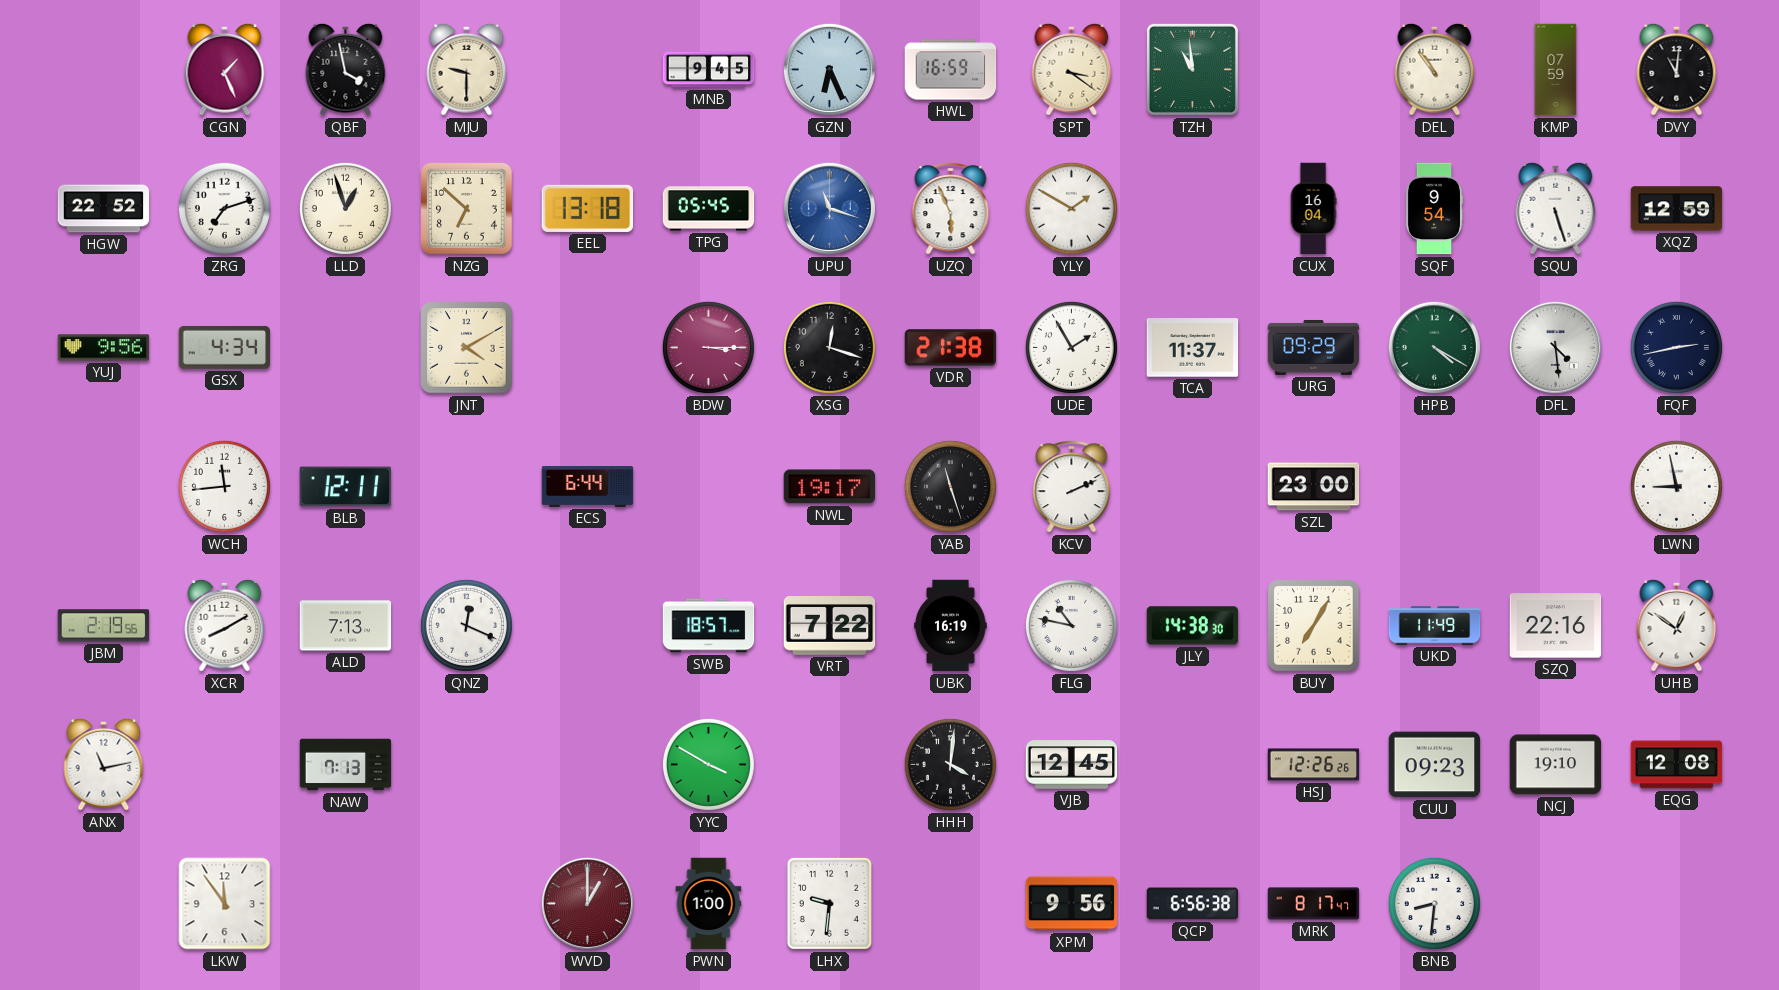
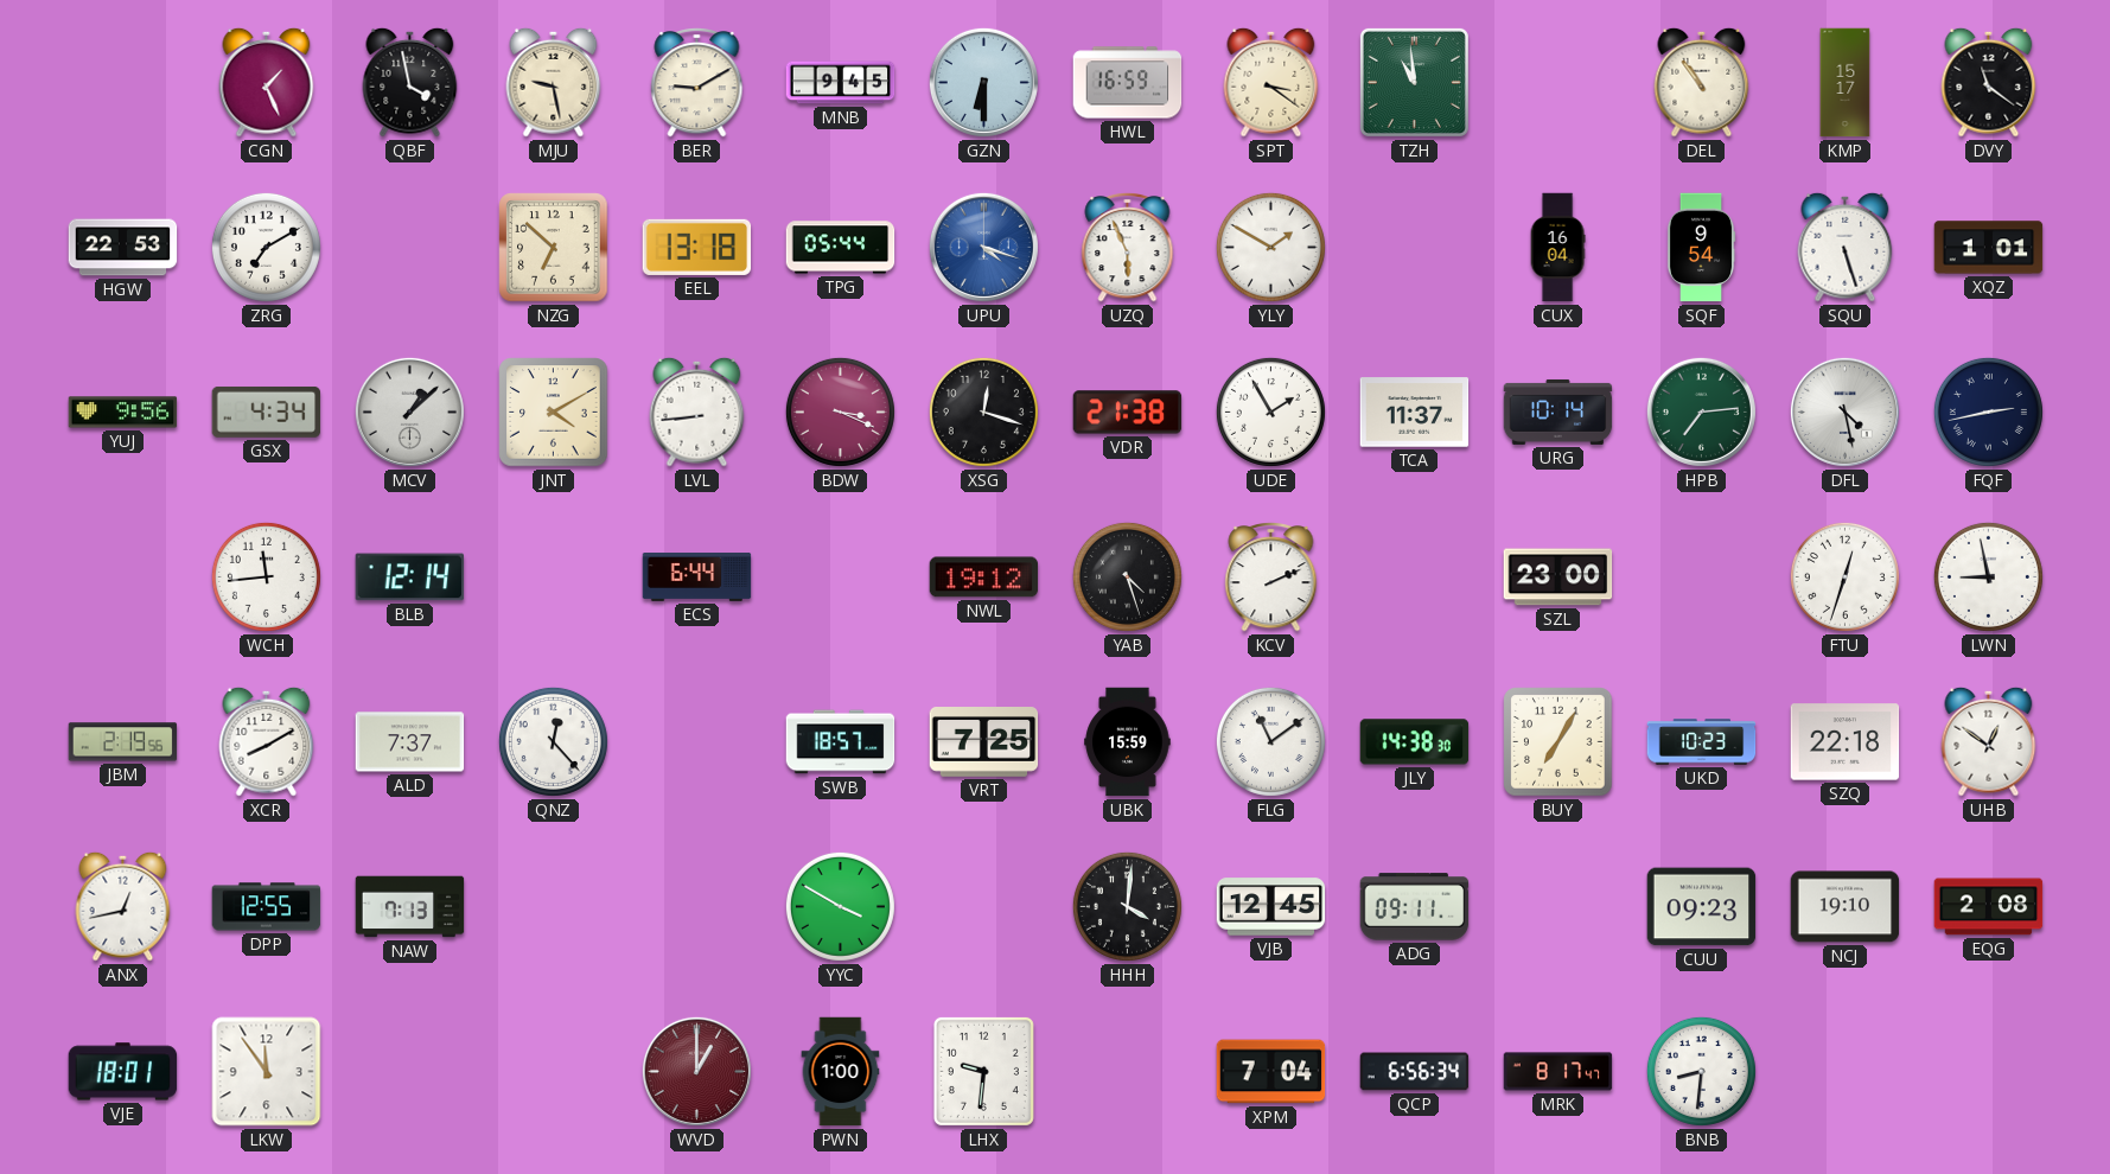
MJU: 9:30 -> 9:28
BER: none -> 9:10
GZN: 6:26 -> 6:30
KMP: 07:59 -> 15:17
DVY: 11:01 -> 11:21
HGW: 22:52 -> 22:53
ZRG: 7:12 -> 7:10
LLD: 12:57 -> none
TPG: 05:45 -> 05:44
UPU: 11:18 -> 4:18
XQZ: 12:59 -> 1:01
MCV: none -> 1:08
LVL: none -> 8:44
BDW: 3:15 -> 3:19
URG: 09:29 -> 10:14
HPB: 4:20 -> 7:14
DFL: 4:29 -> 4:28
BLB: 12:11 -> 12:14
NWL: 19:17 -> 19:12
YAB: 11:27 -> 4:27
FTU: none -> 12:33
ALD: 7:13 -> 7:37
QNZ: 12:19 -> 12:23
VRT: 7:22 -> 7:25
UBK: 16:19 -> 15:59
FLG: 10:47 -> 11:09
UKD: 11:49 -> 10:23
SZQ: 22:16 -> 22:18
ANX: 11:13 -> 12:43
DPP: none -> 12:55
ADG: none -> 09:11
HSJ: 12:26 -> none
EQG: 12:08 -> 2:08
VJE: none -> 18:01
XPM: 9:56 -> 7:04
QCP: 6:56:38 -> 6:56:34
